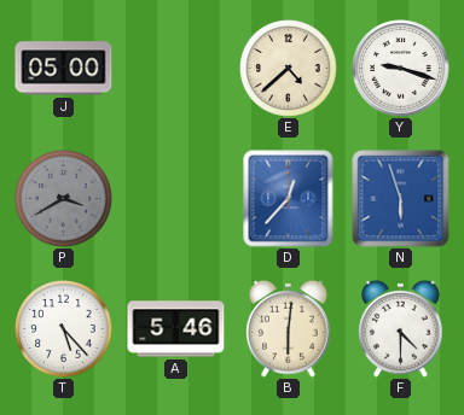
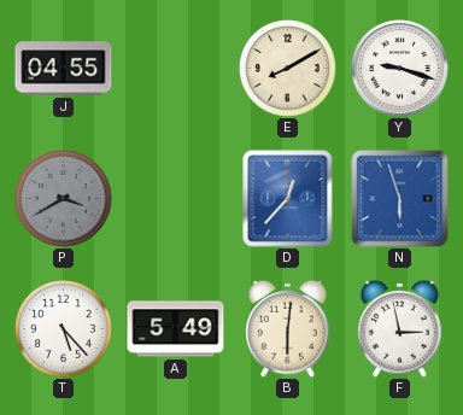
J: 05:00 -> 04:55
E: 4:38 -> 8:10
A: 5:46 -> 5:49
F: 4:30 -> 2:58
